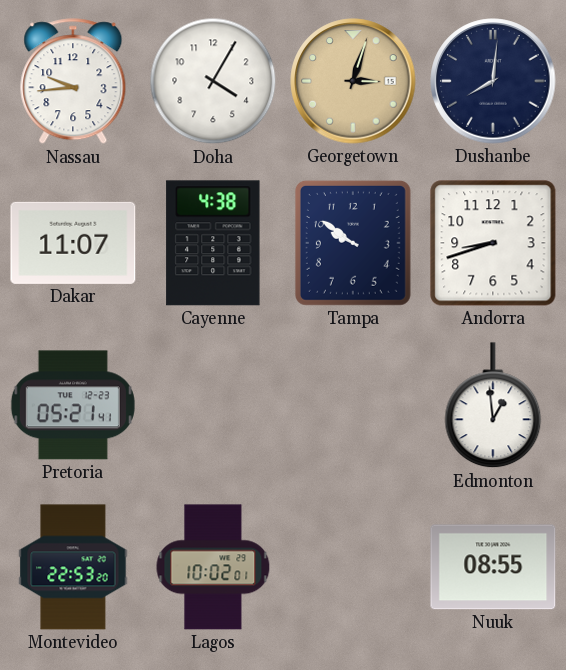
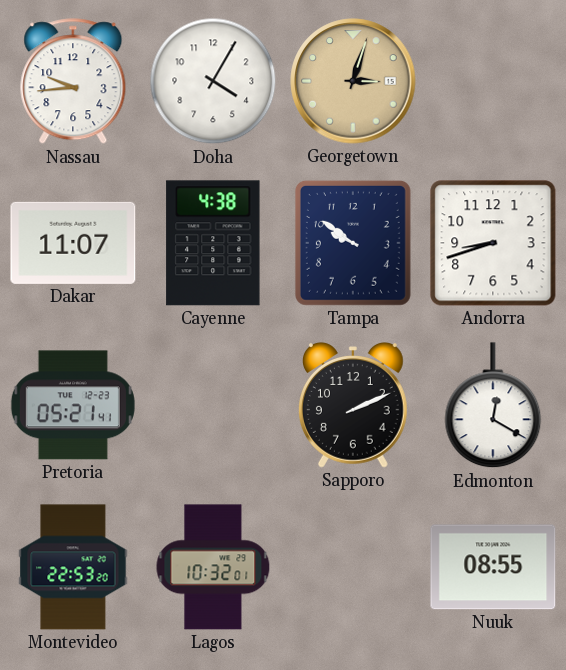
Dushanbe: 8:01 -> none
Sapporo: none -> 2:11
Edmonton: 12:59 -> 12:20
Lagos: 10:02 -> 10:32
